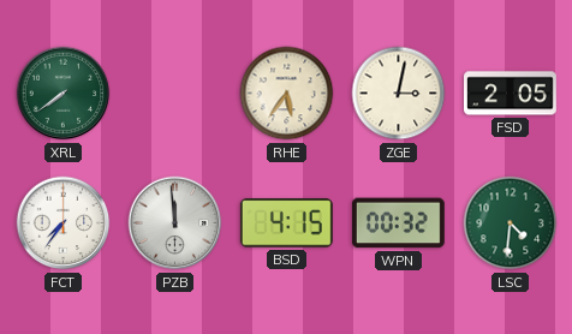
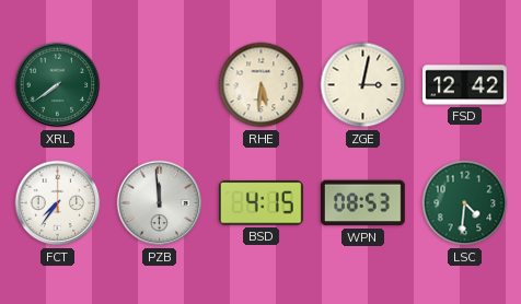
RHE: 5:36 -> 5:31
FSD: 2:05 -> 12:42
WPN: 00:32 -> 08:53
